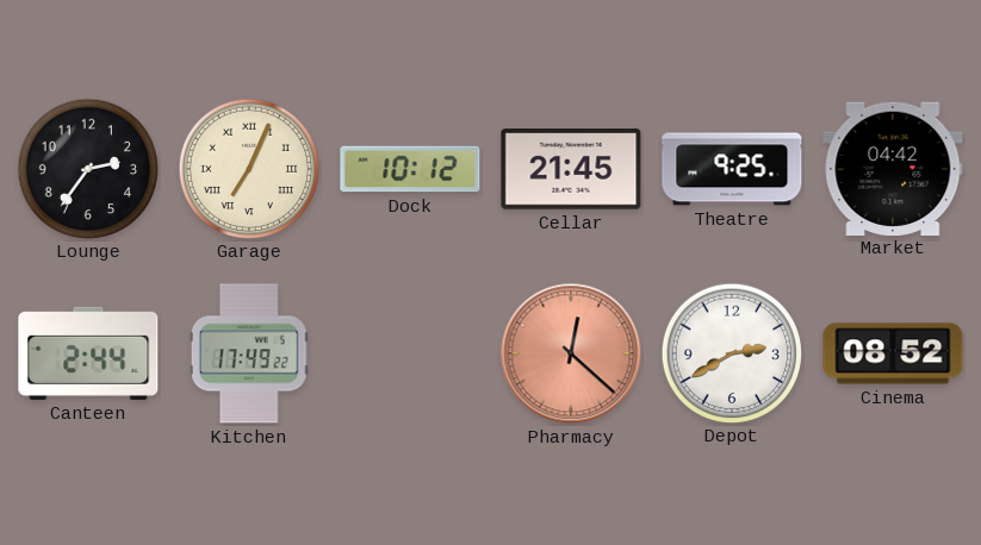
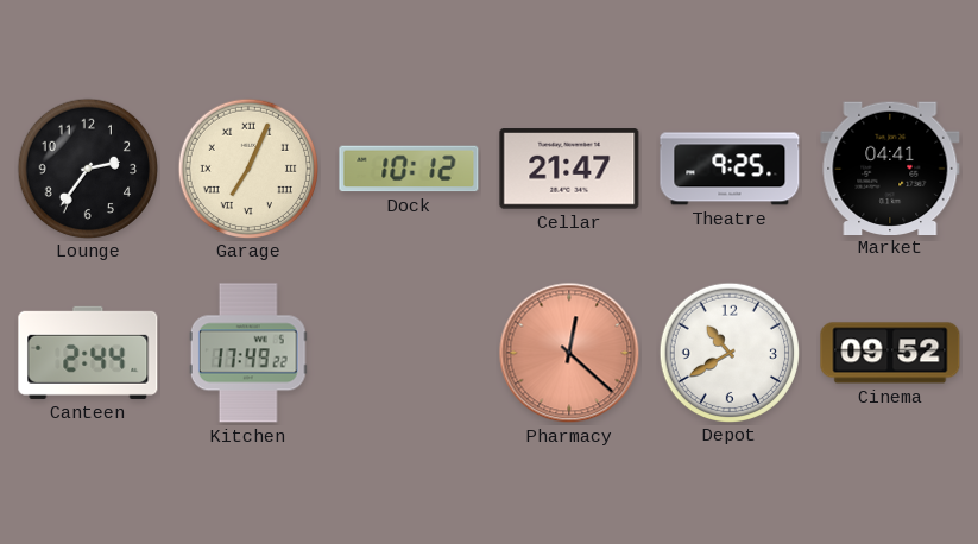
Cellar: 21:45 -> 21:47
Market: 04:42 -> 04:41
Depot: 2:40 -> 10:40
Cinema: 08:52 -> 09:52
